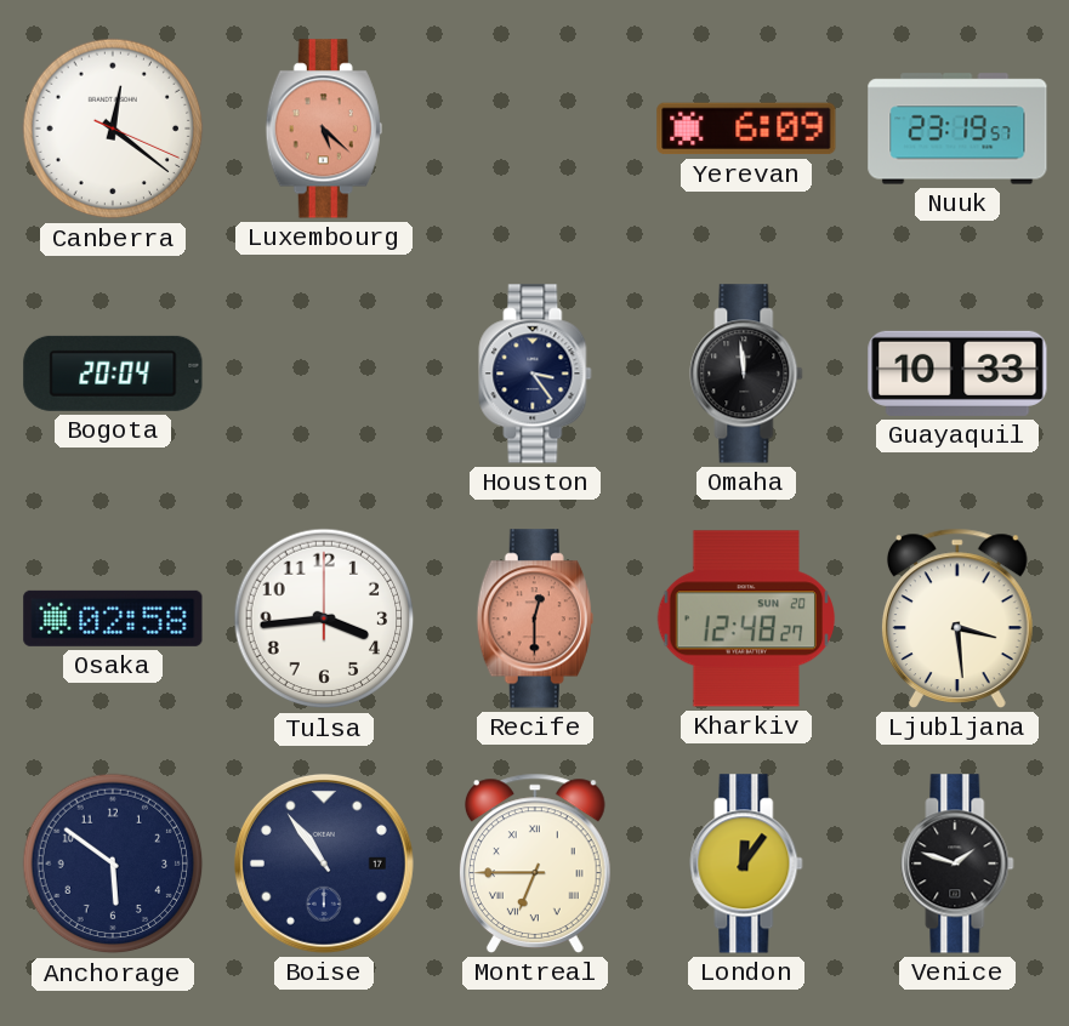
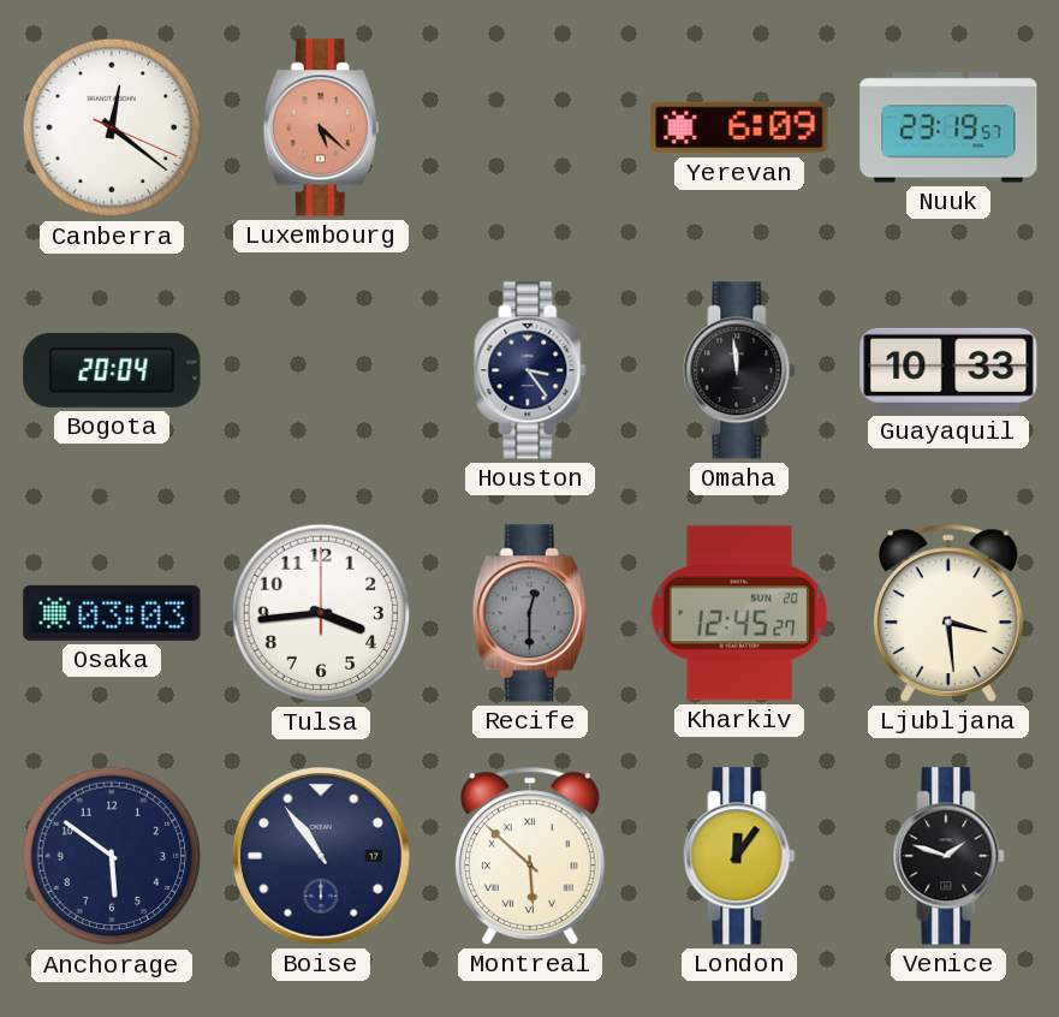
Osaka: 02:58 -> 03:03
Recife dial: salmon -> grey
Kharkiv: 12:48 -> 12:45
Montreal: 6:45 -> 5:52
